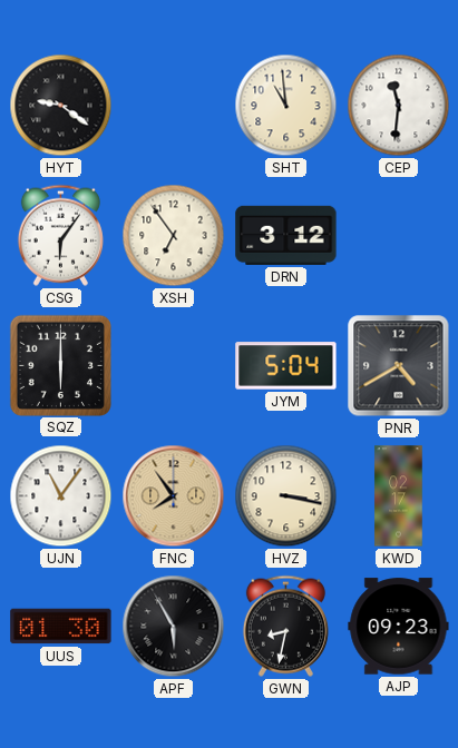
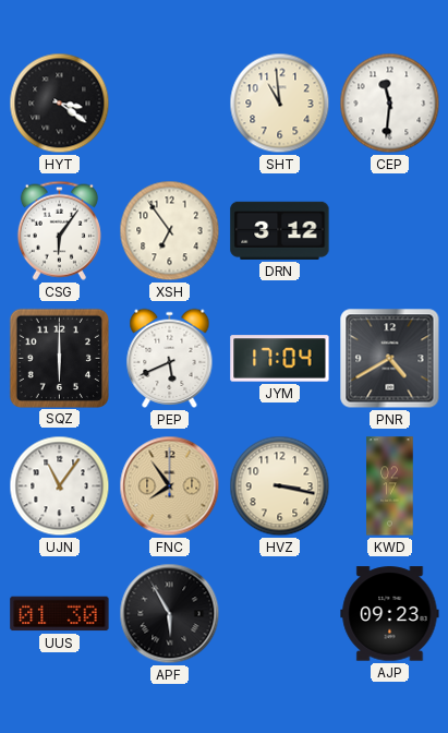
HYT: 9:21 -> 3:21
PEP: none -> 5:41
JYM: 5:04 -> 17:04
GWN: 8:32 -> none
